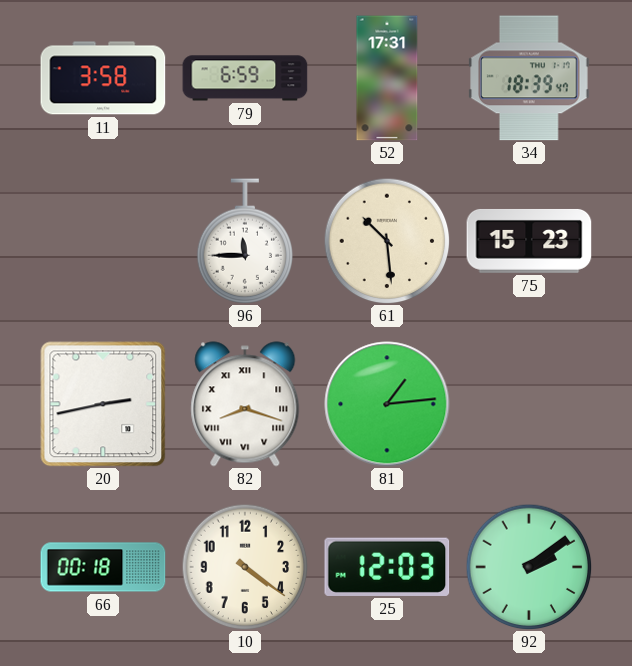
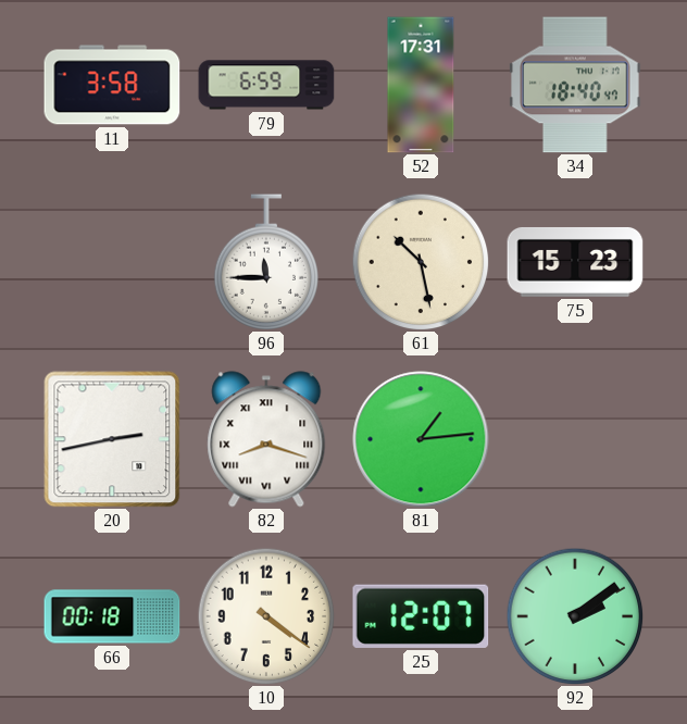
34: 18:39 -> 18:40
61: 10:29 -> 10:28
25: 12:03 -> 12:07
